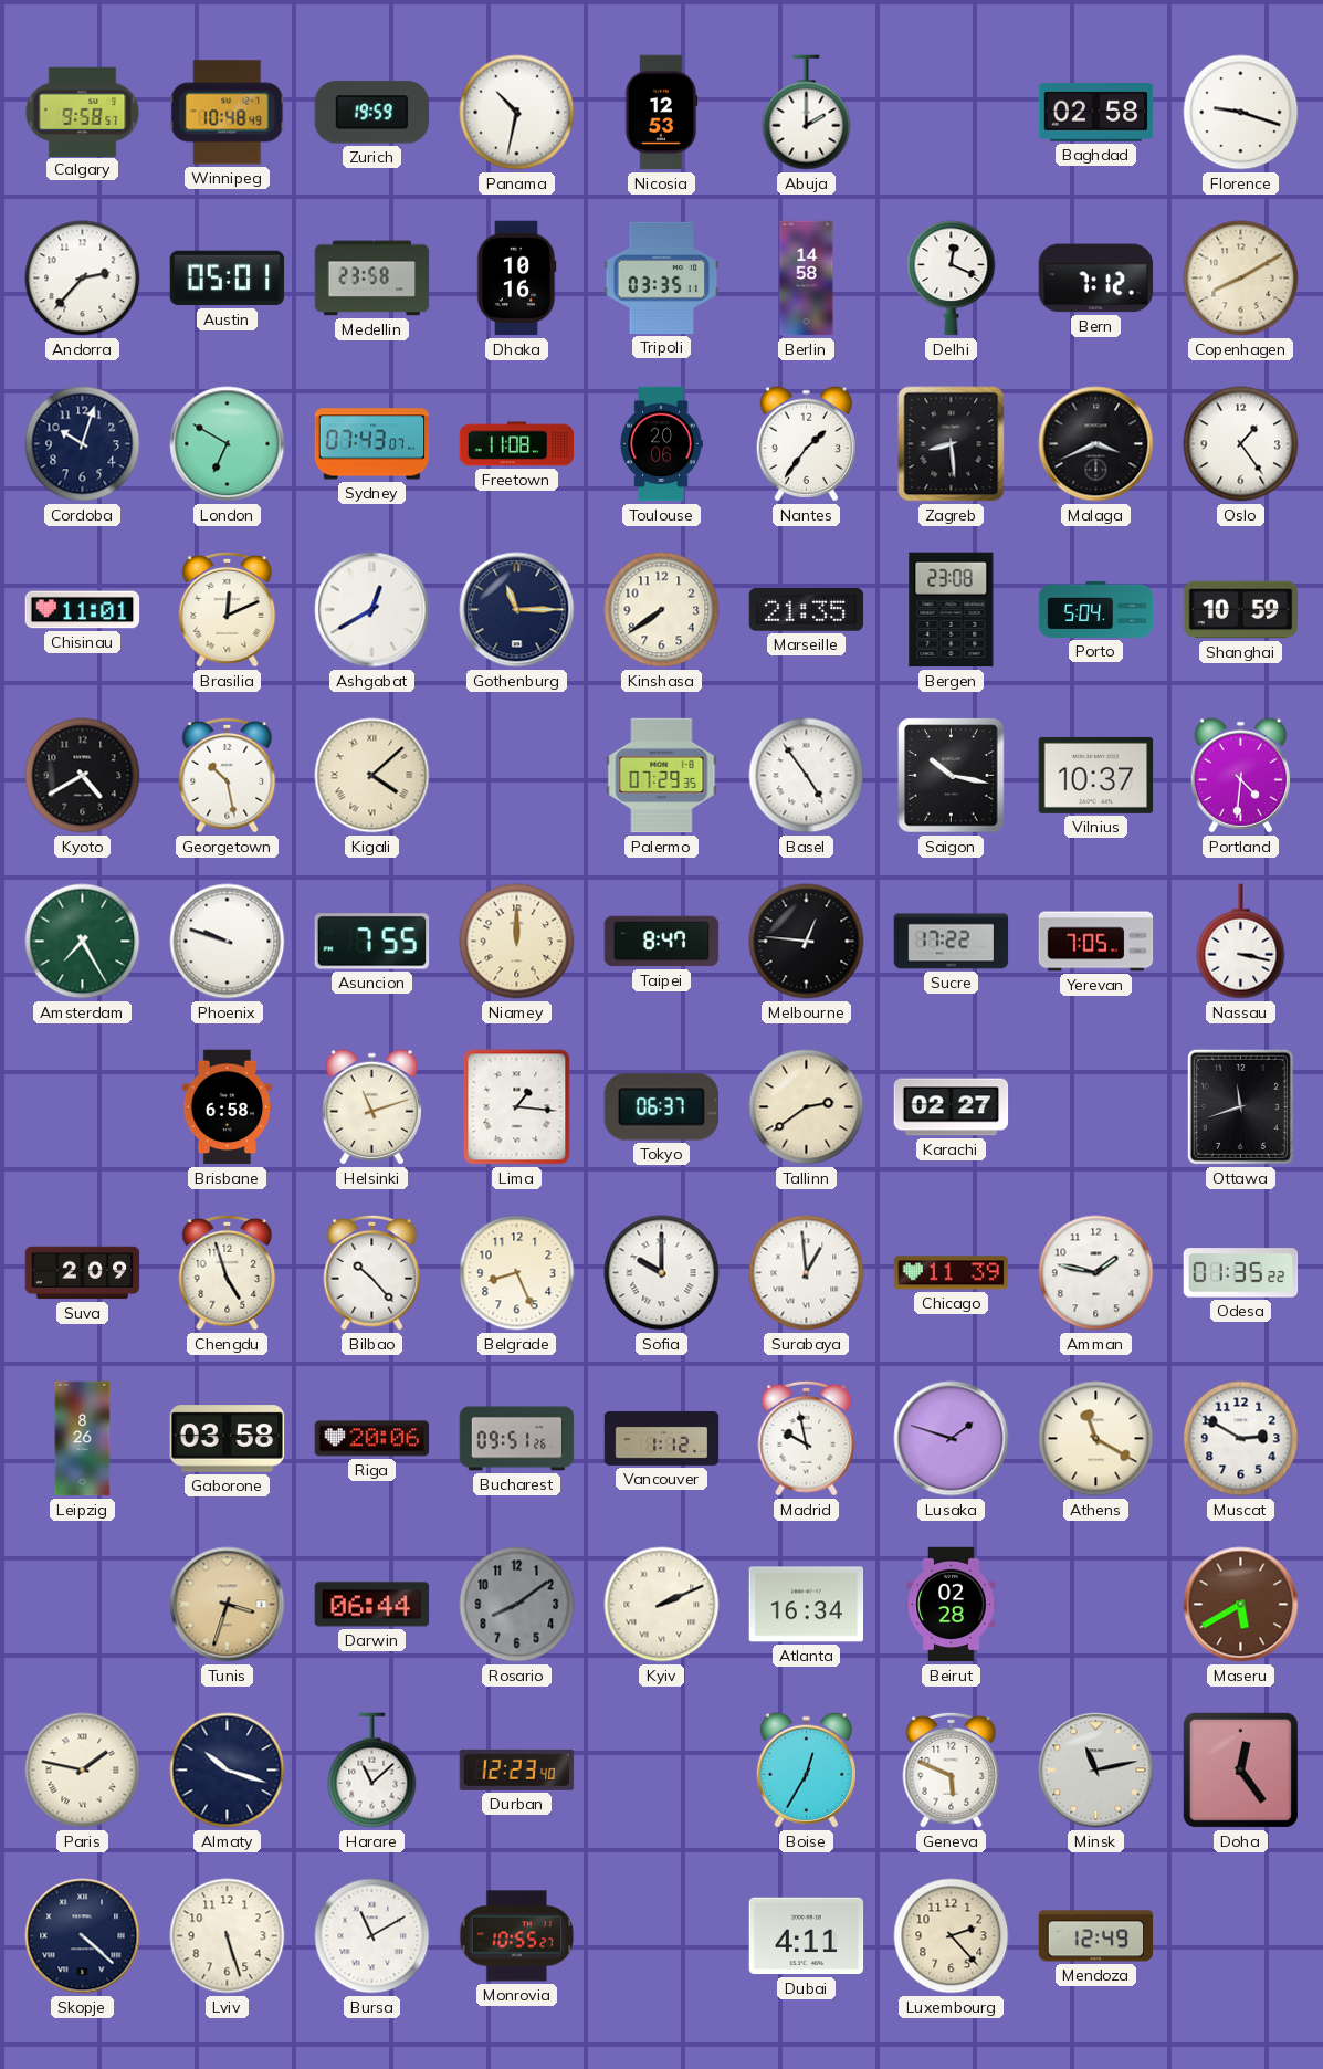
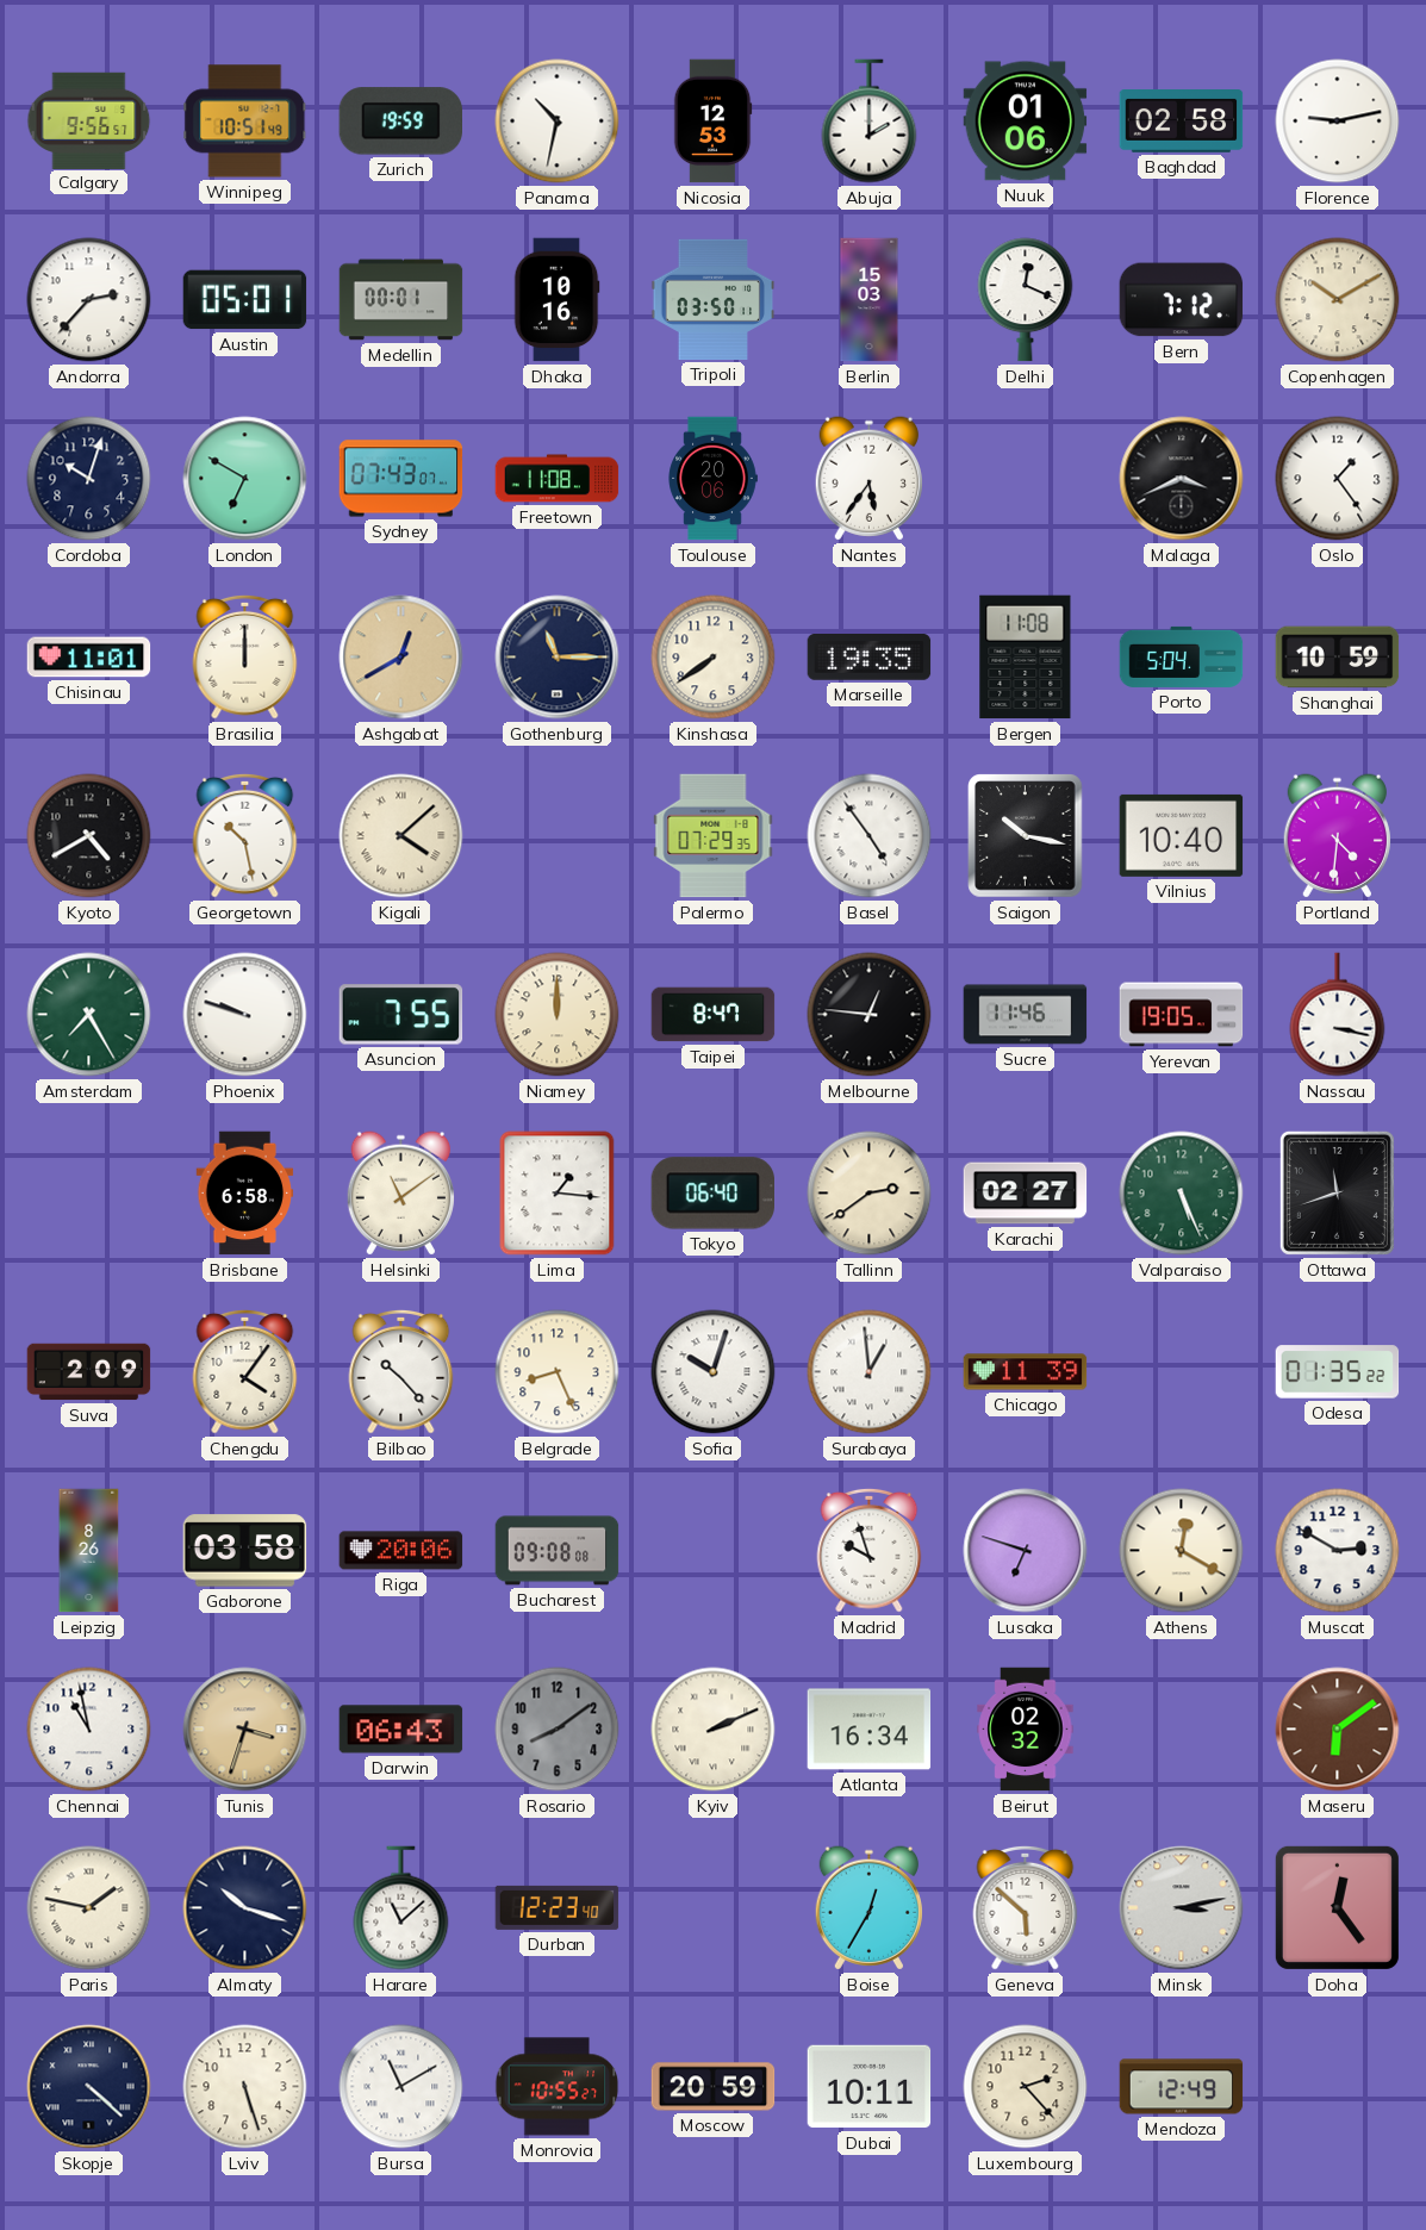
Calgary: 9:58 -> 9:56
Winnipeg: 10:48 -> 10:51
Nuuk: none -> 01:06
Florence: 9:18 -> 9:13
Medellin: 23:58 -> 00:01
Tripoli: 03:35 -> 03:50
Berlin: 14:58 -> 15:03
Copenhagen: 8:10 -> 10:10
Nantes: 1:36 -> 5:36
Zagreb: 8:29 -> none
Brasilia: 12:11 -> 12:00
Ashgabat dial: white -> champagne
Marseille: 21:35 -> 19:35
Bergen: 23:08 -> 11:08
Vilnius: 10:37 -> 10:40
Sucre: 17:22 -> 11:46
Yerevan: 7:05 -> 19:05
Helsinki: 11:12 -> 11:09
Tokyo: 06:37 -> 06:40
Valparaiso: none -> 5:26
Chengdu: 4:57 -> 4:06
Sofia: 10:00 -> 10:03
Amman: 1:47 -> none
Bucharest: 09:51 -> 09:08
Vancouver: 1:12 -> none
Madrid: 9:58 -> 9:57
Lusaka: 1:48 -> 6:48
Athens: 11:20 -> 12:20
Chennai: none -> 10:58
Darwin: 06:44 -> 06:43
Beirut: 02:28 -> 02:32
Maseru: 5:40 -> 6:09
Geneva: 5:49 -> 5:52
Minsk: 11:13 -> 3:13
Moscow: none -> 20:59
Dubai: 4:11 -> 10:11
